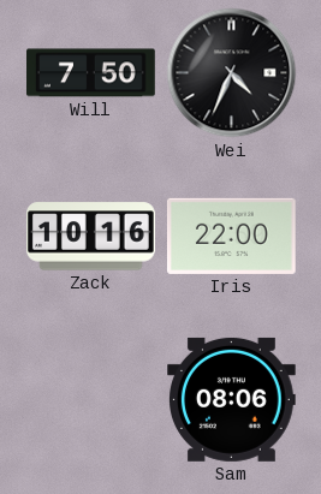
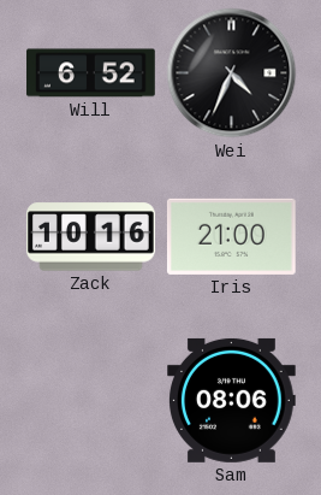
Will: 7:50 -> 6:52
Iris: 22:00 -> 21:00
